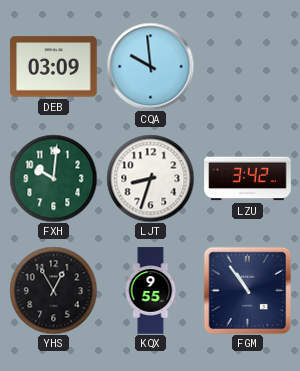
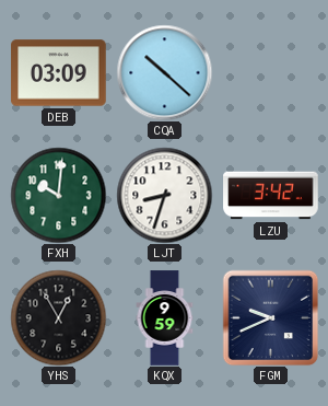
CQA: 9:59 -> 10:22
KQX: 9:55 -> 9:59
FGM: 10:54 -> 9:41
